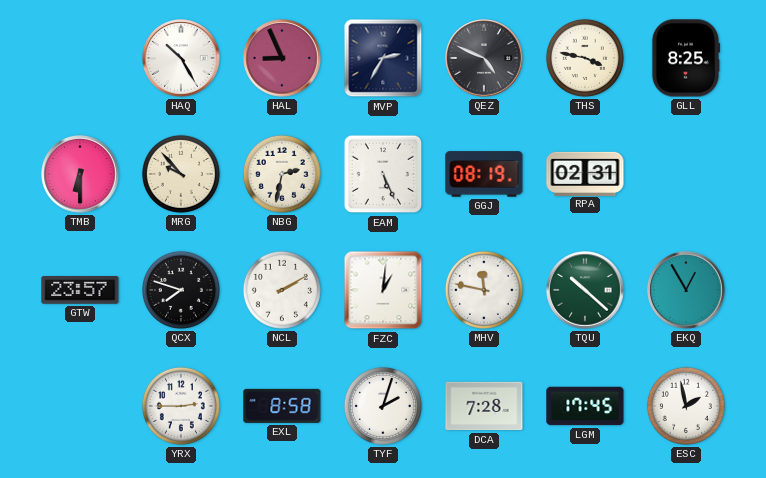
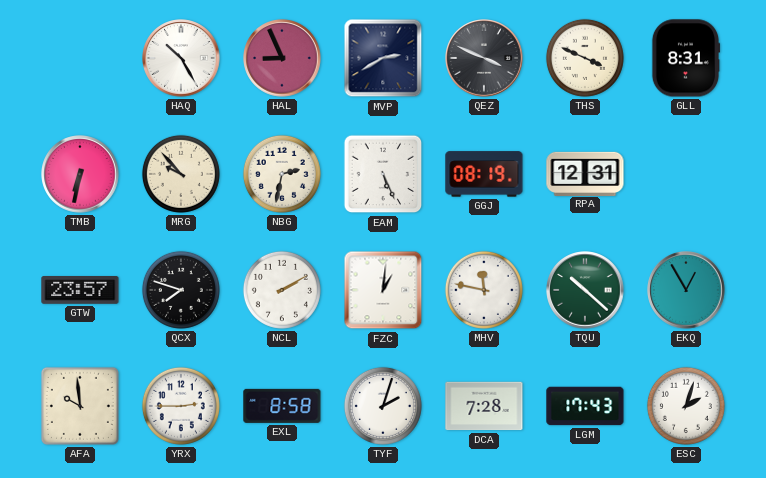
MVP: 2:35 -> 2:40
QEZ: 4:49 -> 3:49
THS: 3:47 -> 3:49
GLL: 8:25 -> 8:31
TMB: 6:30 -> 6:32
RPA: 02:31 -> 12:31
AFA: none -> 9:59
LGM: 17:45 -> 17:43
ESC: 1:58 -> 2:03
